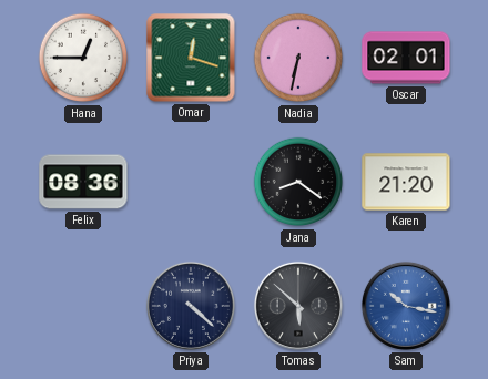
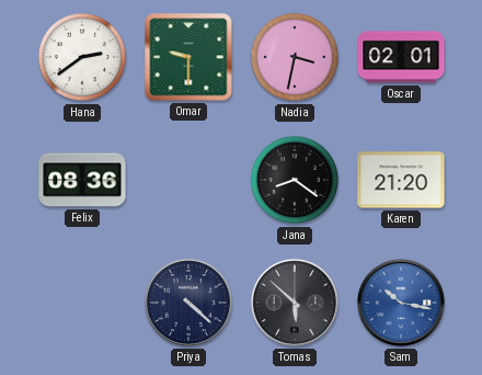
Hana: 12:45 -> 2:39
Omar: 12:18 -> 9:30
Nadia: 6:32 -> 3:32
